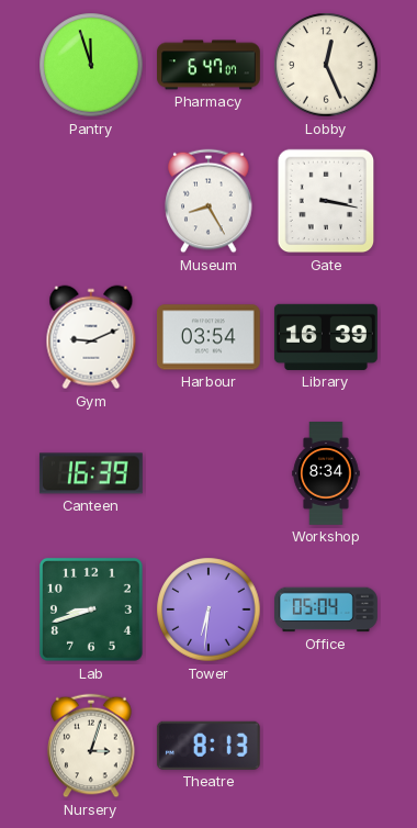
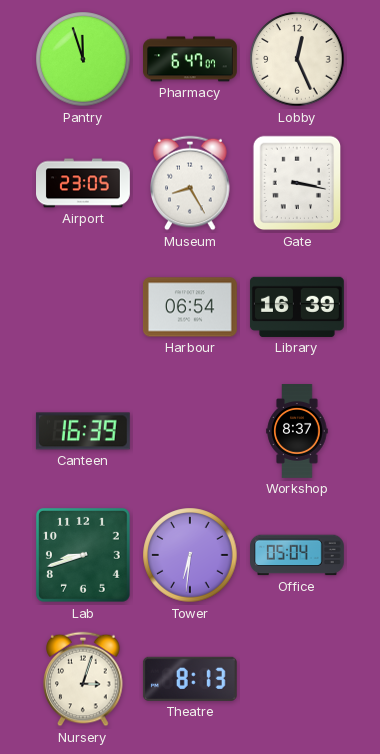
Airport: none -> 23:05
Gym: 9:11 -> none
Harbour: 03:54 -> 06:54
Workshop: 8:34 -> 8:37
